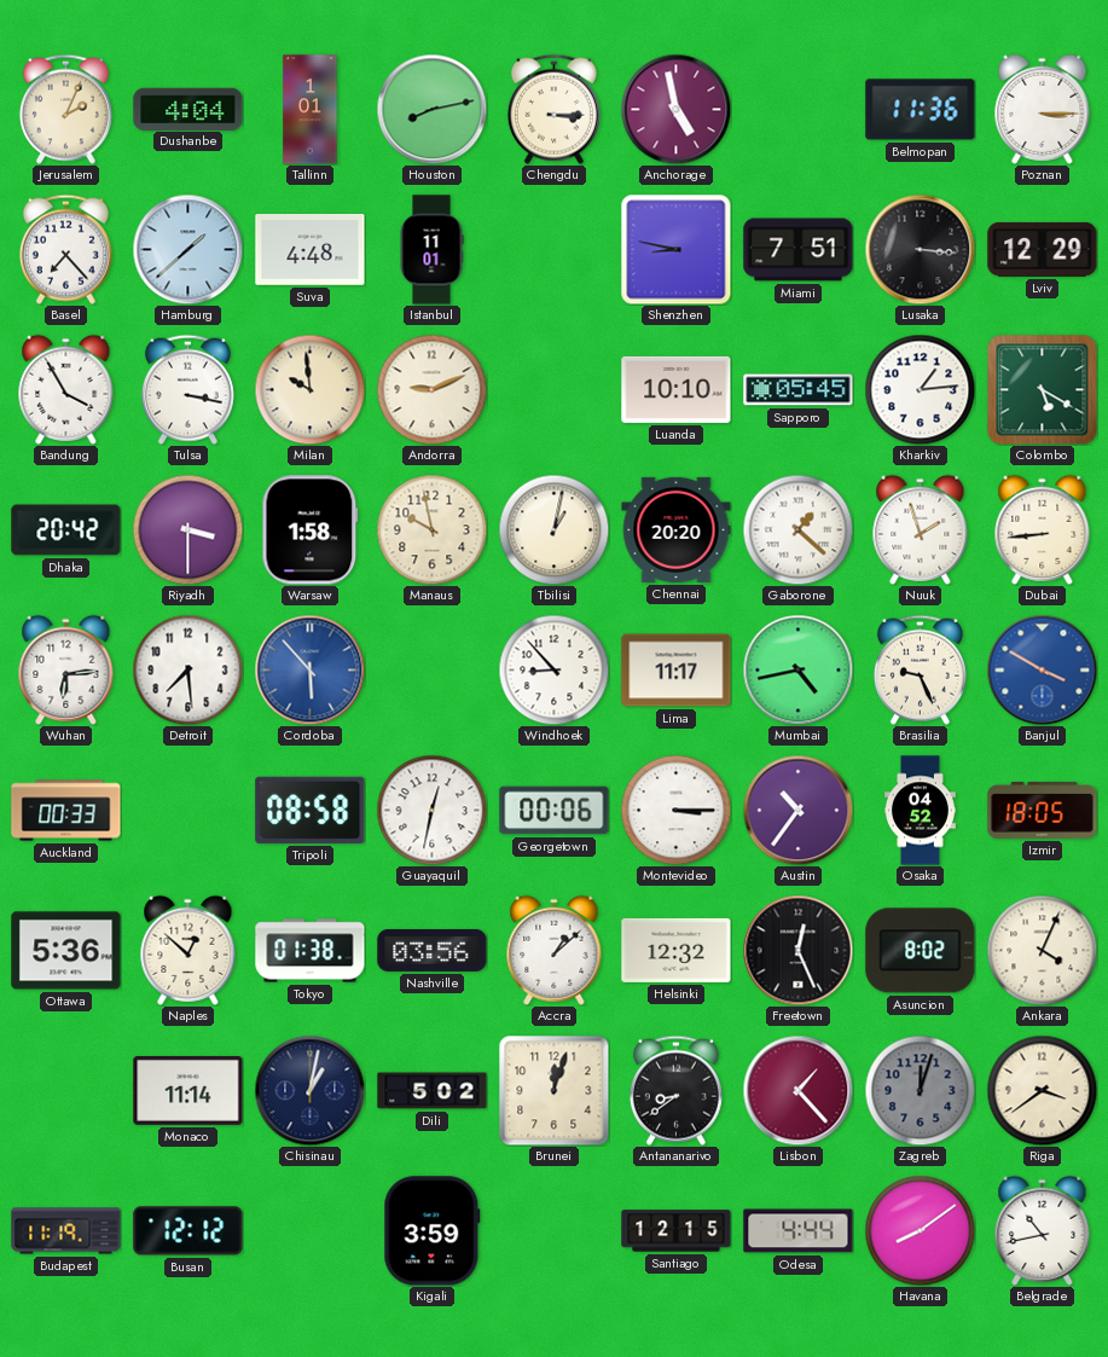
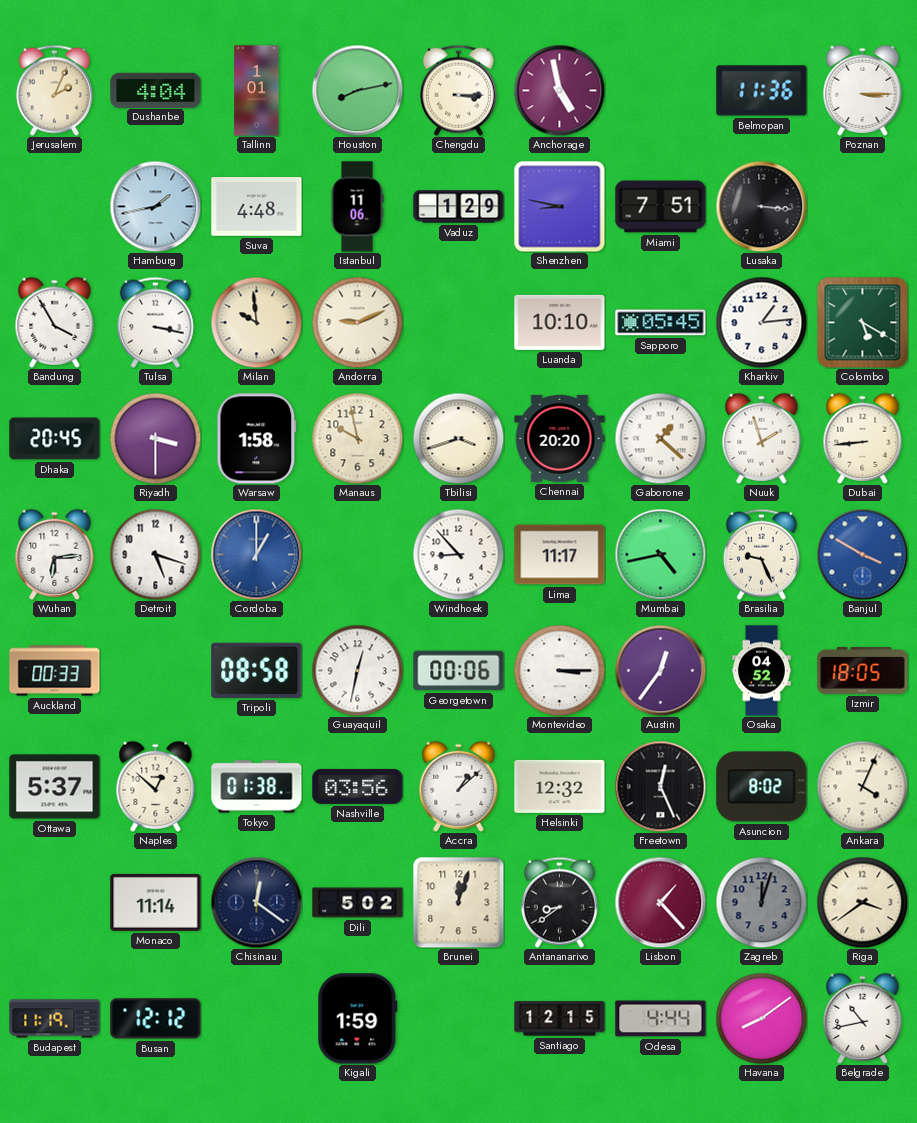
Basel: 7:23 -> none
Hamburg: 1:38 -> 1:43
Istanbul: 11:01 -> 11:06
Vaduz: none -> 1:29
Lviv: 12:29 -> none
Dhaka: 20:42 -> 20:45
Tbilisi: 1:02 -> 3:42
Detroit: 7:29 -> 5:18
Cordoba: 5:53 -> 1:00
Austin: 10:36 -> 12:36
Ottawa: 5:36 -> 5:37
Chisinau: 1:02 -> 12:21
Kigali: 3:59 -> 1:59
